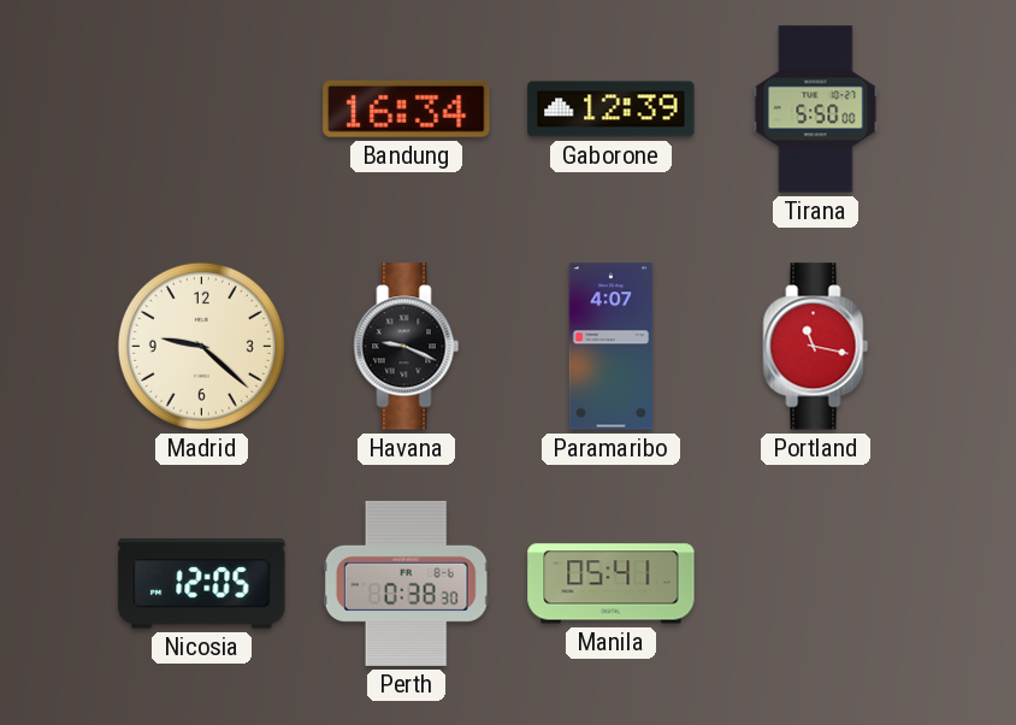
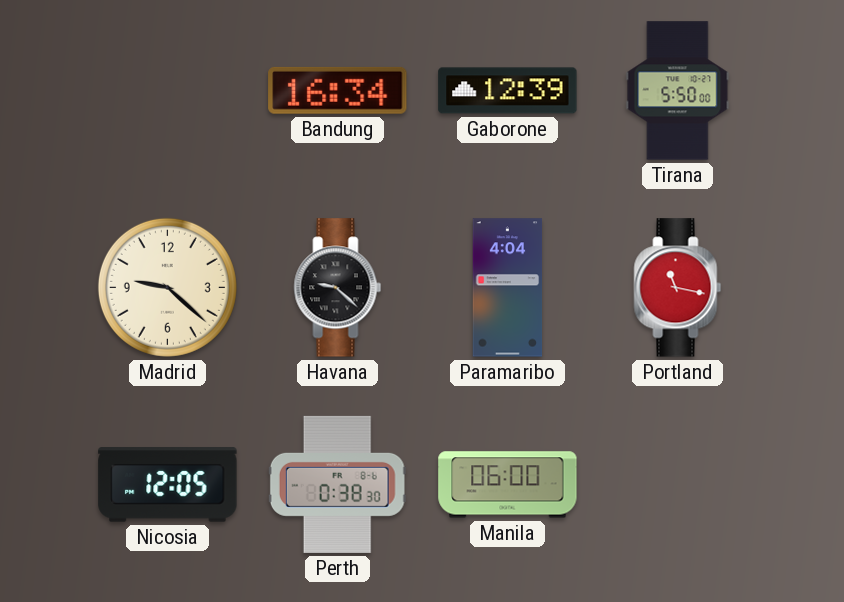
Havana: 9:19 -> 9:22
Paramaribo: 4:07 -> 4:04
Manila: 05:41 -> 06:00
